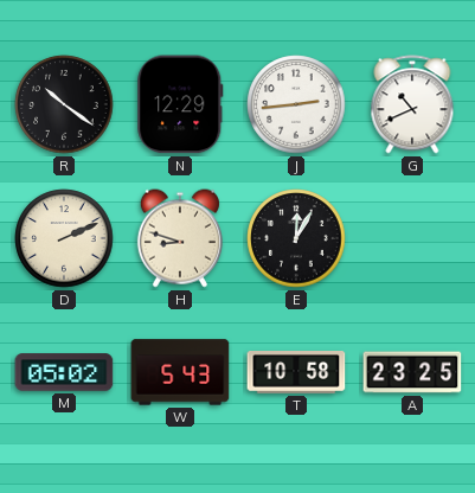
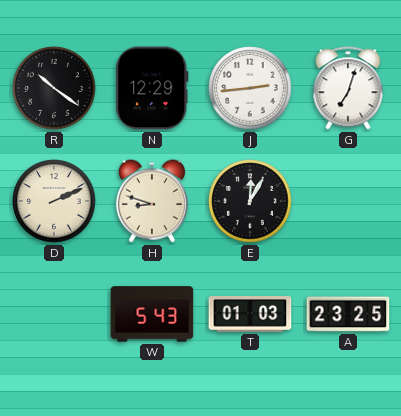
G: 10:41 -> 7:03
M: 05:02 -> none
T: 10:58 -> 01:03
